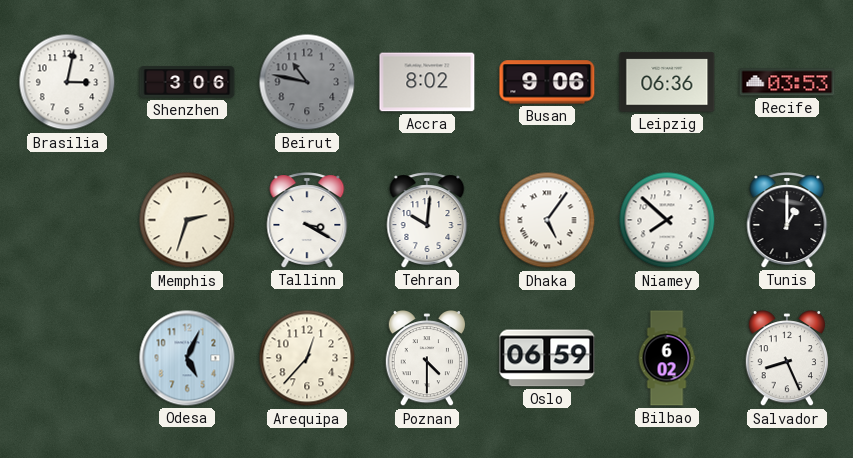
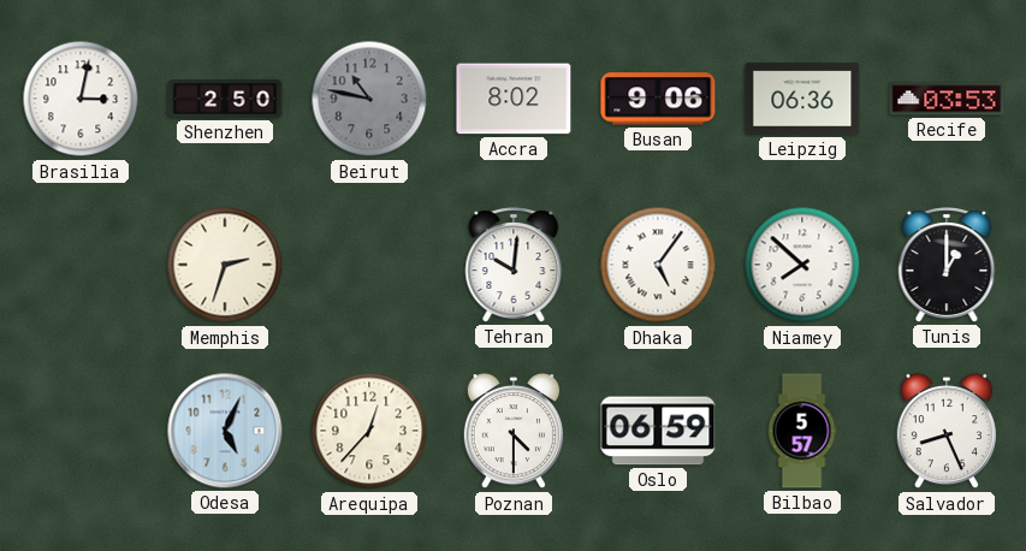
Shenzhen: 3:06 -> 2:50
Tallinn: 3:20 -> none
Bilbao: 6:02 -> 5:57
